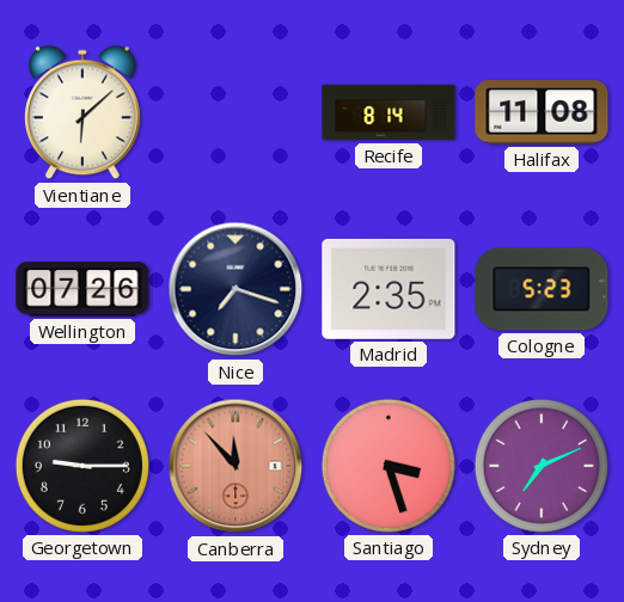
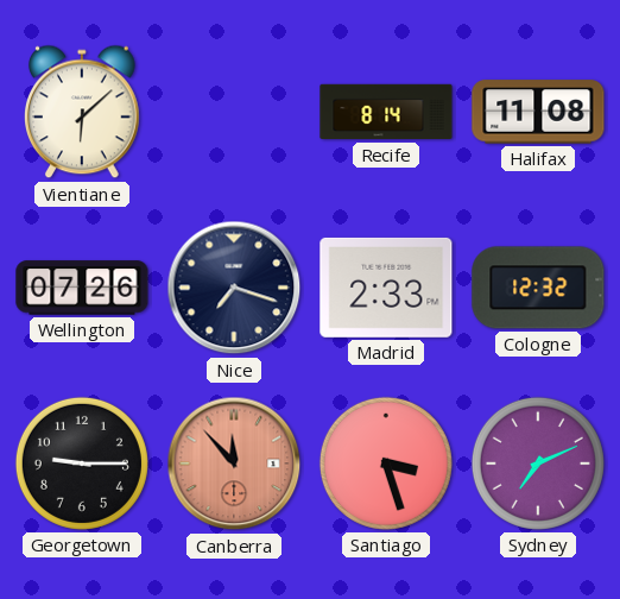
Madrid: 2:35 -> 2:33
Cologne: 5:23 -> 12:32
